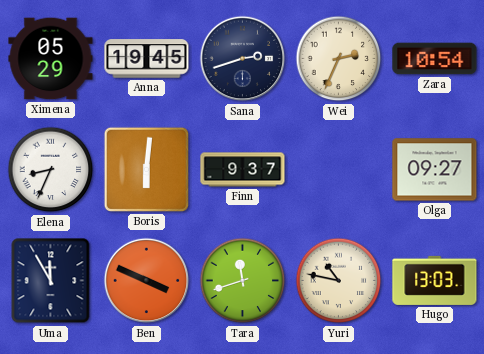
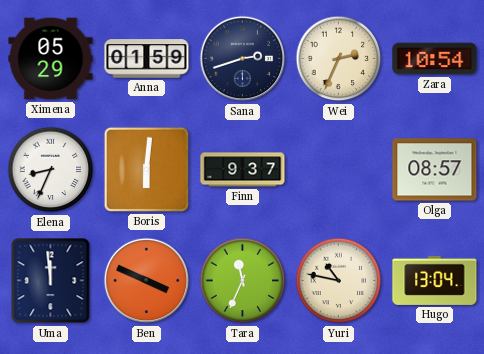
Anna: 19:45 -> 01:59
Olga: 09:27 -> 08:57
Uma: 11:55 -> 11:59
Tara: 11:42 -> 11:34
Hugo: 13:03 -> 13:04
